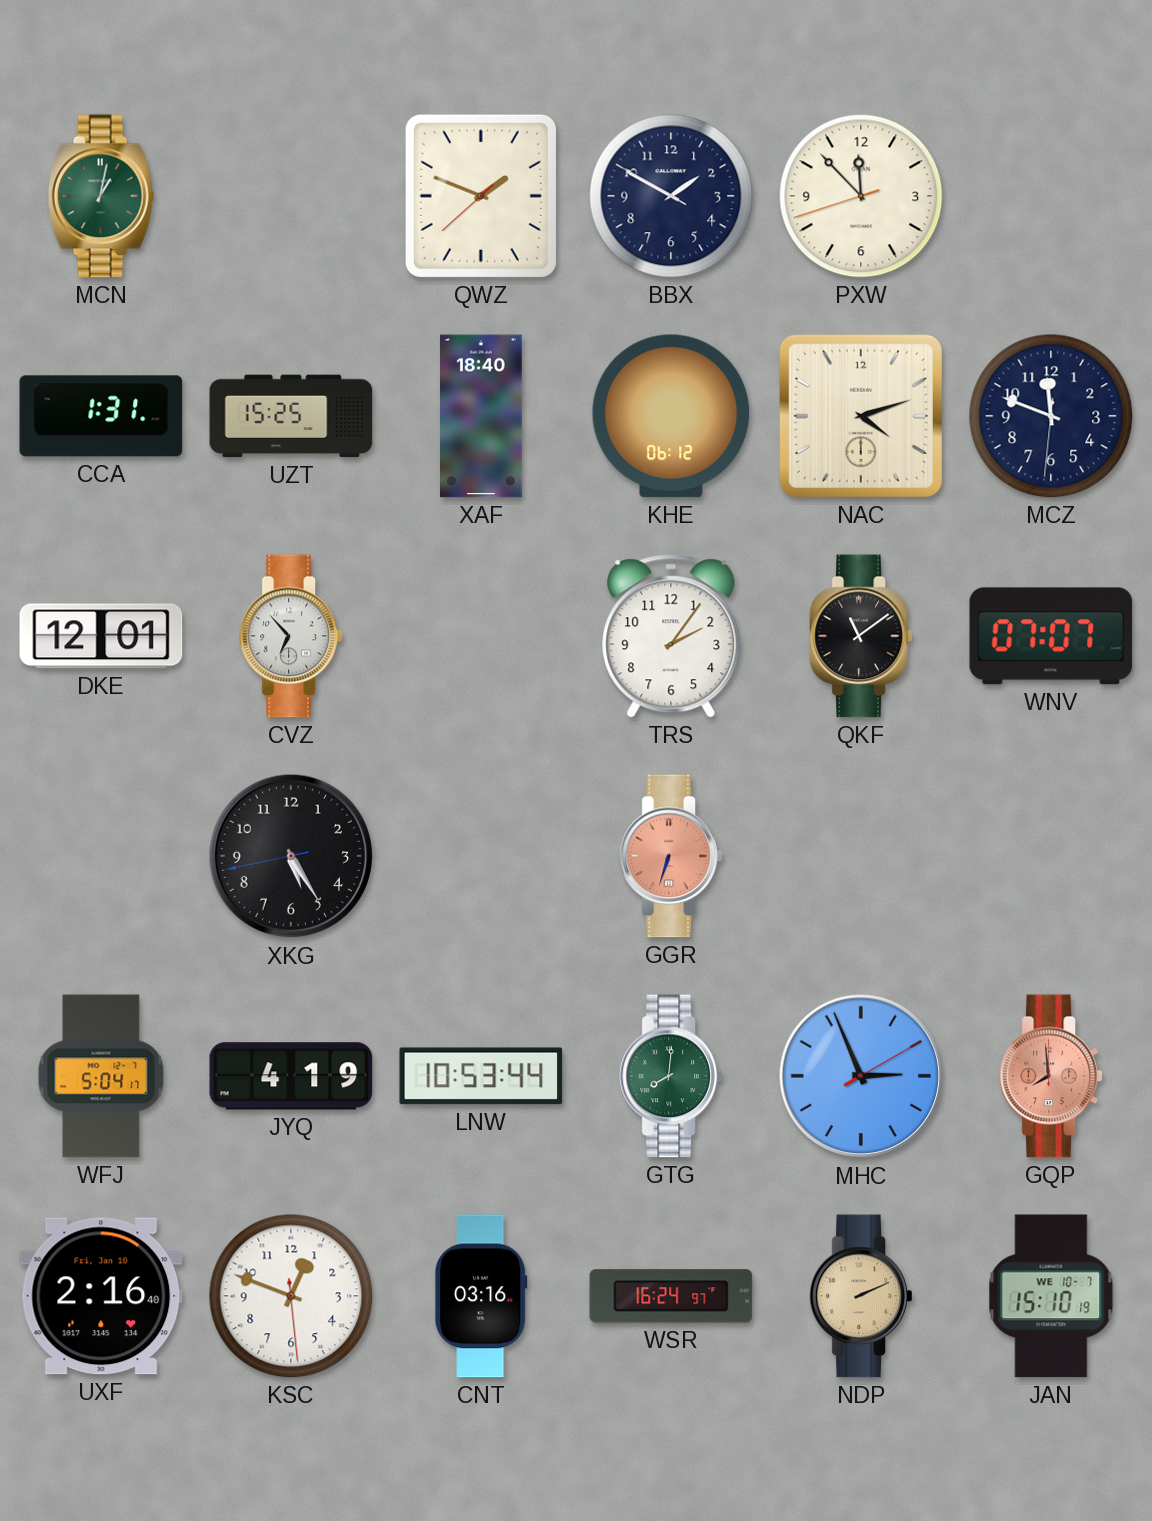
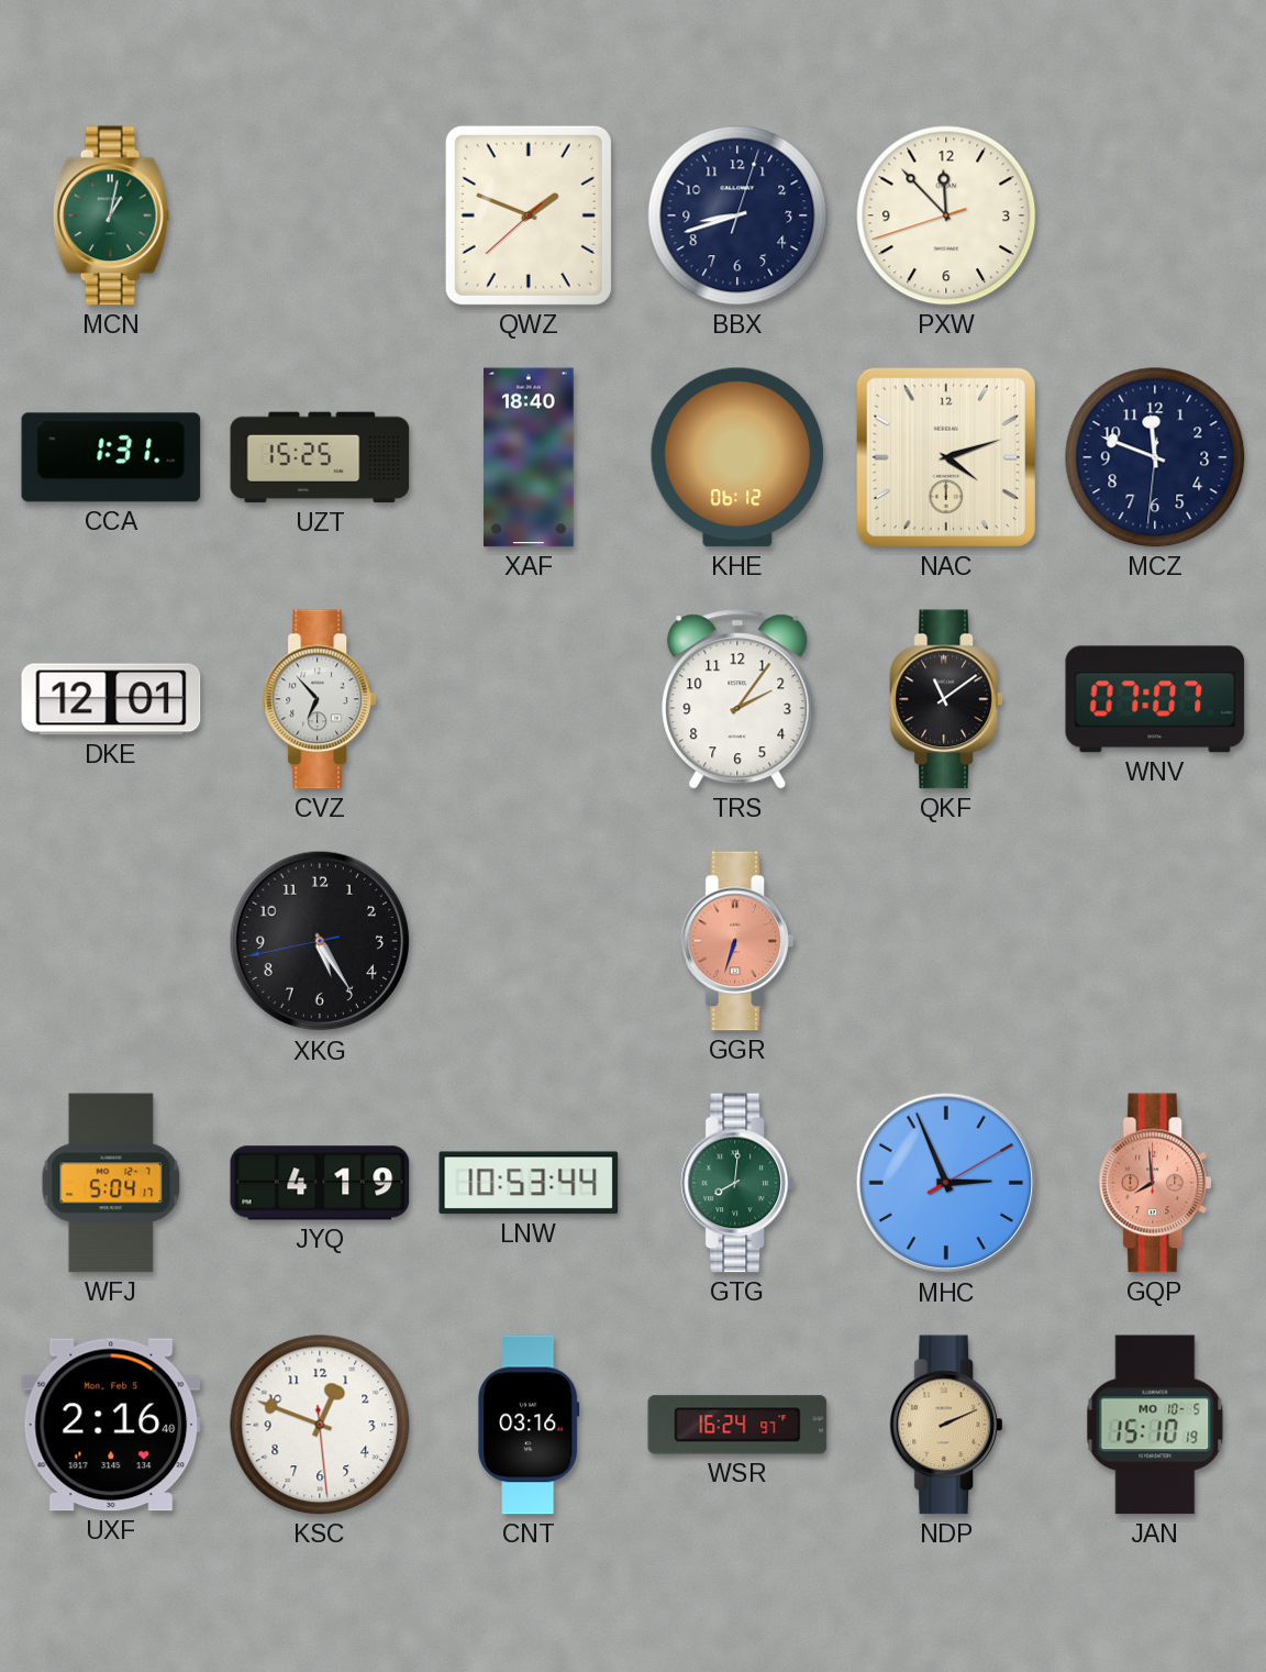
BBX: 1:49 -> 8:42
UXF date: Fri, Jan 10 -> Mon, Feb 5
JAN date: WE 10-7 -> MO 10-5
